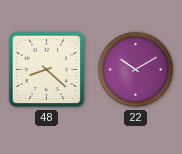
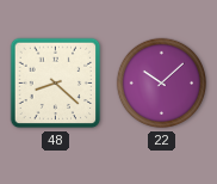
22: 10:10 -> 10:08
